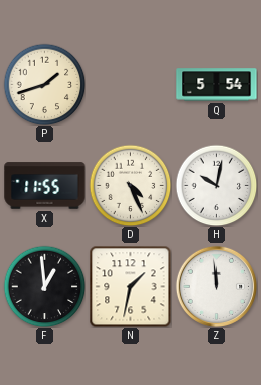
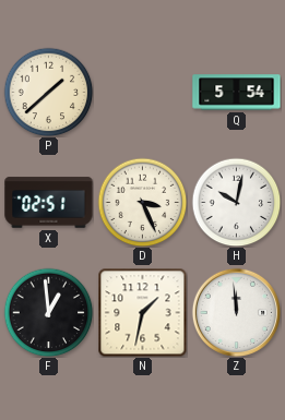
P: 1:42 -> 1:38
X: 11:55 -> 02:51
D: 4:26 -> 3:26
